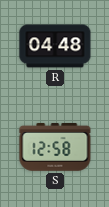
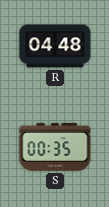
S: 12:58 -> 00:35
